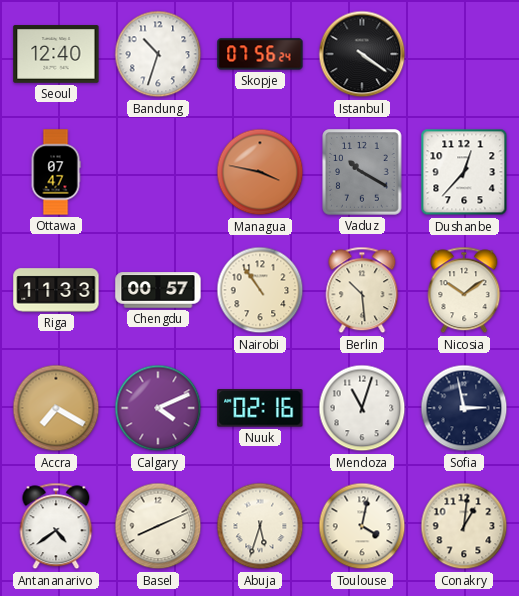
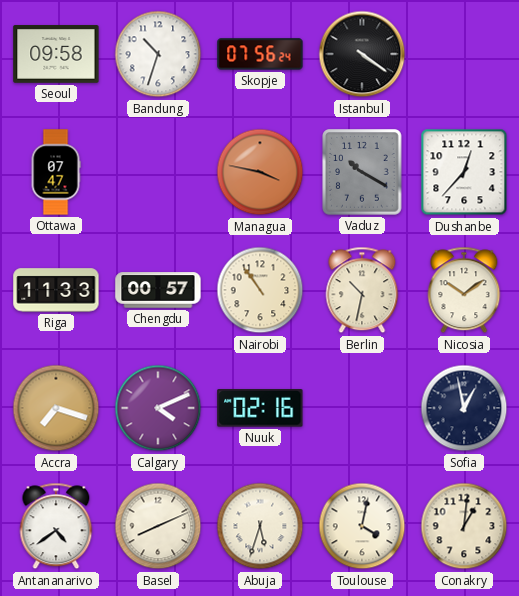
Seoul: 12:40 -> 09:58
Berlin: 10:29 -> 10:32
Accra: 7:20 -> 7:18
Mendoza: 11:03 -> none
Sofia: 2:58 -> 12:58
